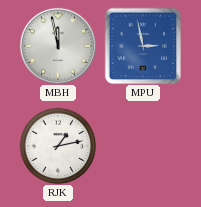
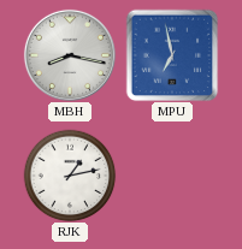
MBH: 11:58 -> 8:17
MPU: 2:58 -> 6:58
